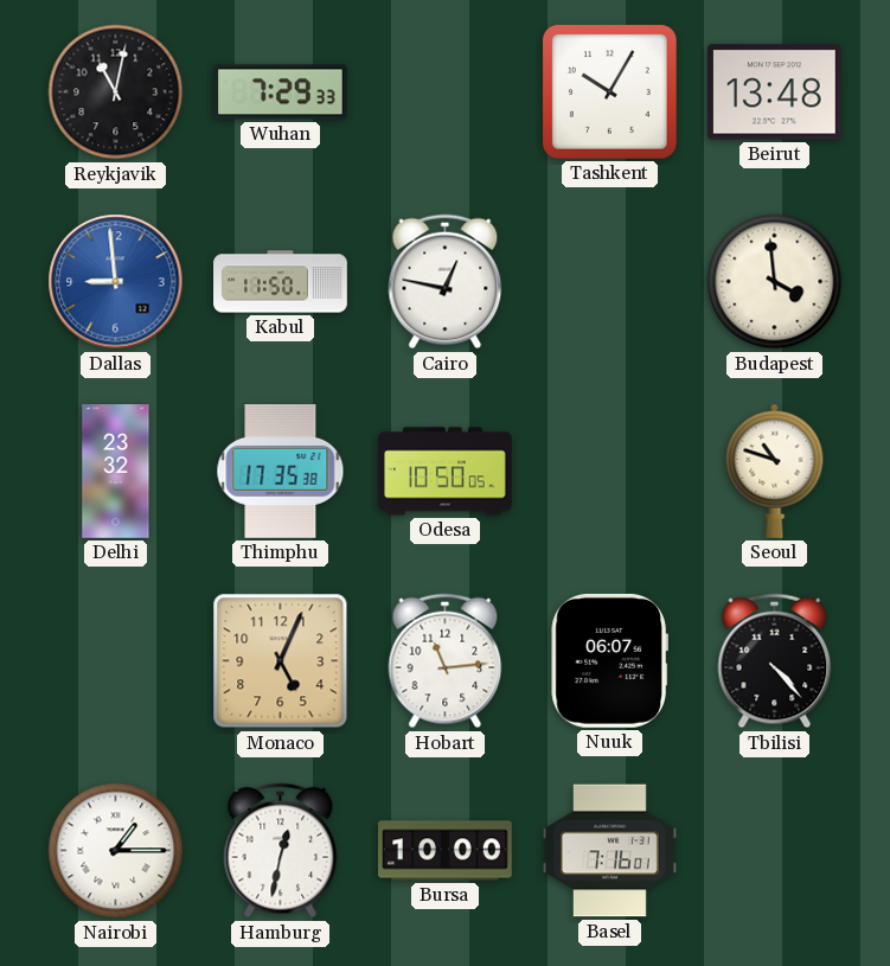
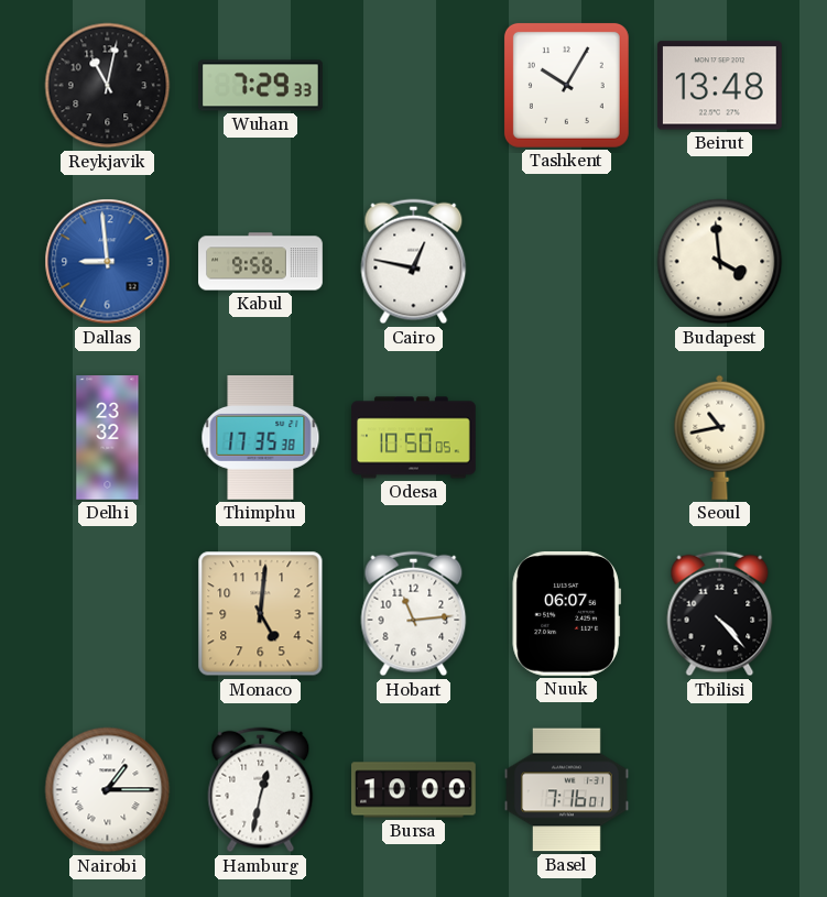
Kabul: 11:50 -> 9:58
Seoul: 10:48 -> 10:43
Monaco: 5:04 -> 5:01
